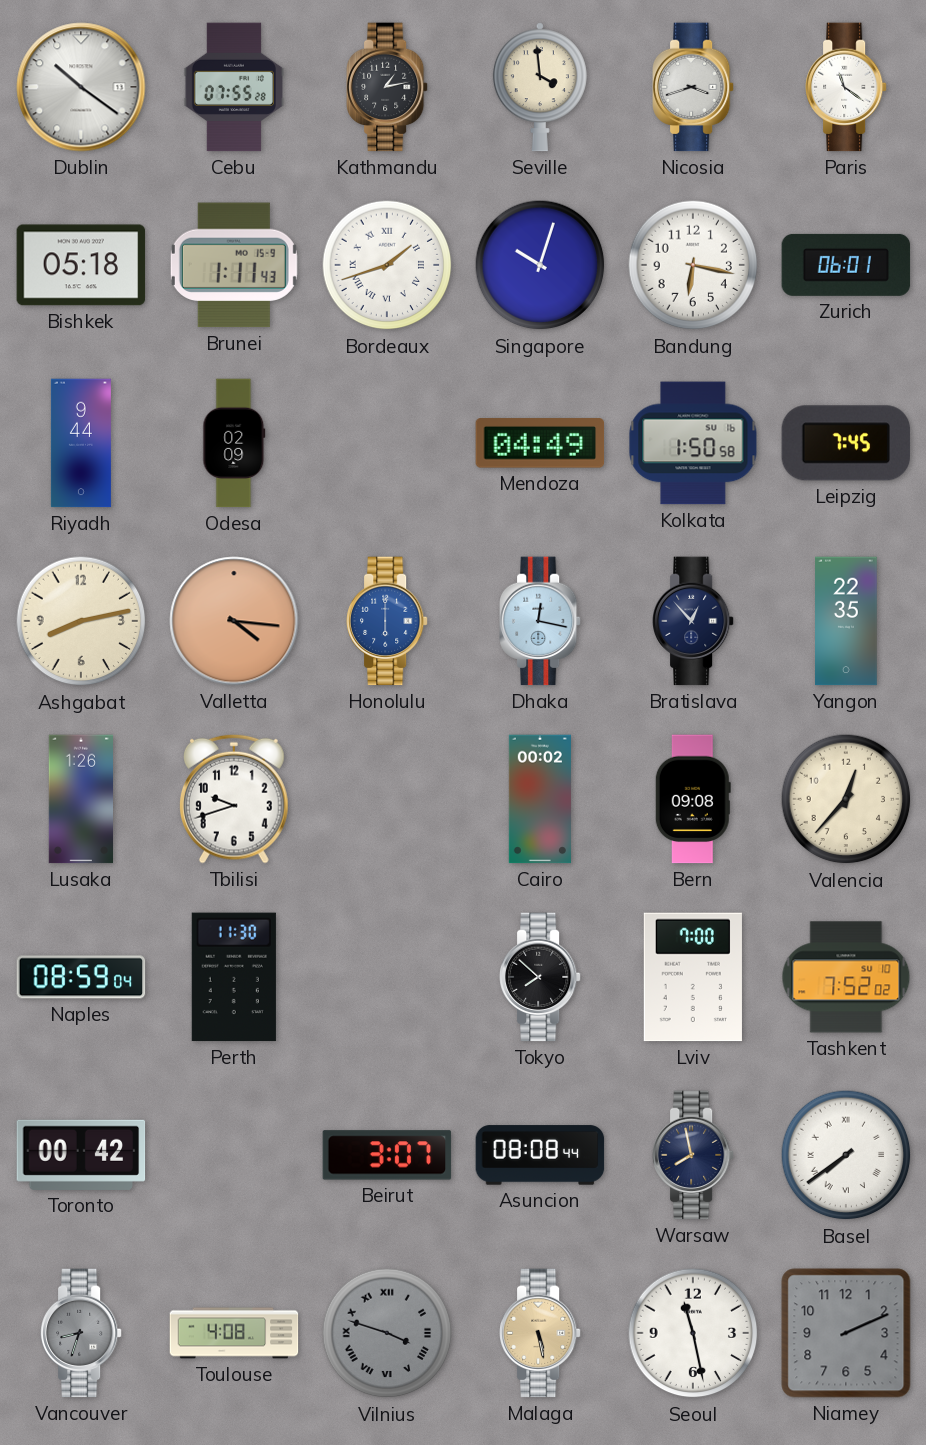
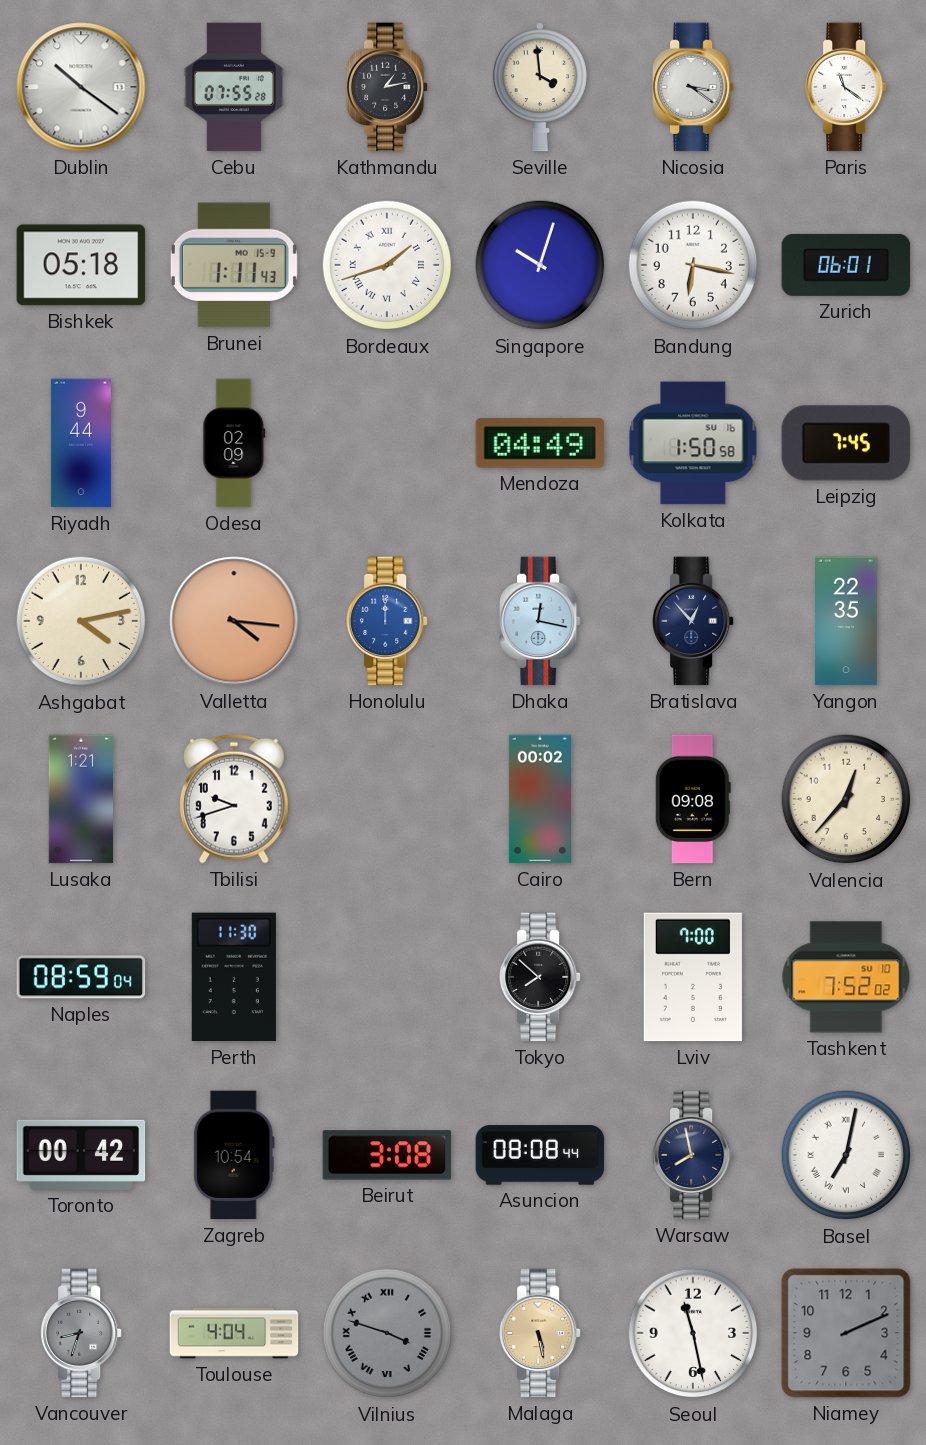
Nicosia: 3:42 -> 3:21
Ashgabat: 8:13 -> 4:13
Honolulu: 6:00 -> 12:00
Lusaka: 1:26 -> 1:21
Zagreb: none -> 10:54
Beirut: 3:07 -> 3:08
Basel: 7:39 -> 7:02
Toulouse: 4:08 -> 4:04
